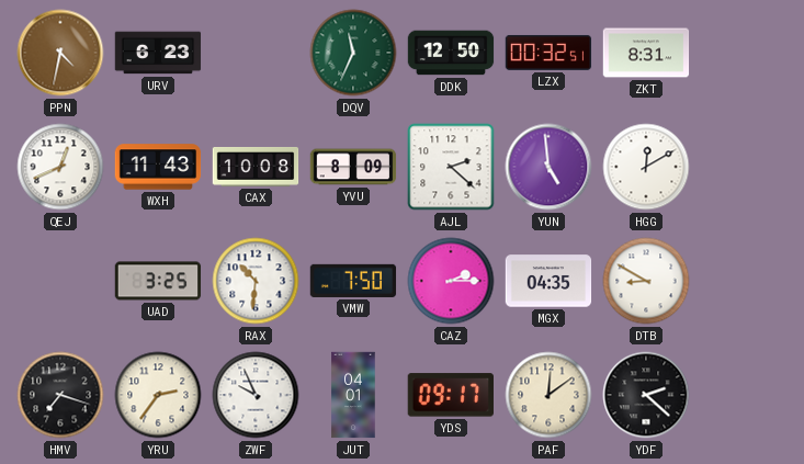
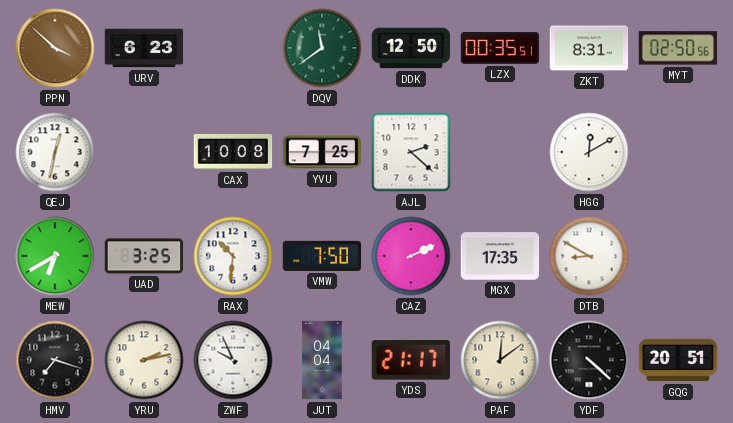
PPN: 4:32 -> 3:52
DQV: 11:34 -> 11:39
LZX: 00:32 -> 00:35
MYT: none -> 02:50
QEJ: 12:41 -> 12:32
WXH: 11:43 -> none
YVU: 8:09 -> 7:25
YUN: 4:59 -> none
MEW: none -> 6:40
CAZ: 2:15 -> 2:11
MGX: 04:35 -> 17:35
YRU: 2:36 -> 2:13
JUT: 04:01 -> 04:04
YDS: 09:17 -> 21:17
YDF: 2:22 -> 4:22
GQG: none -> 20:51
